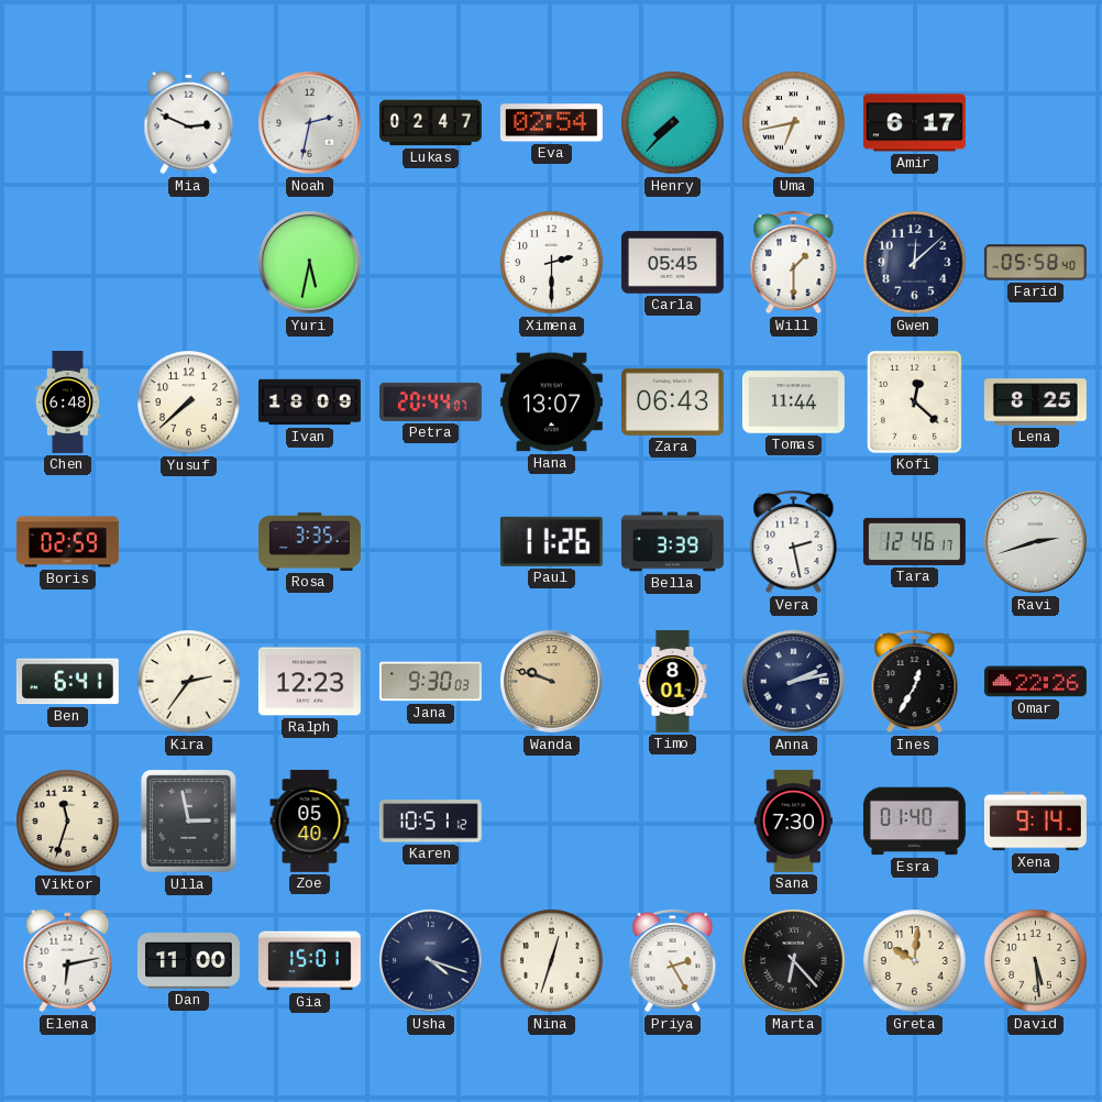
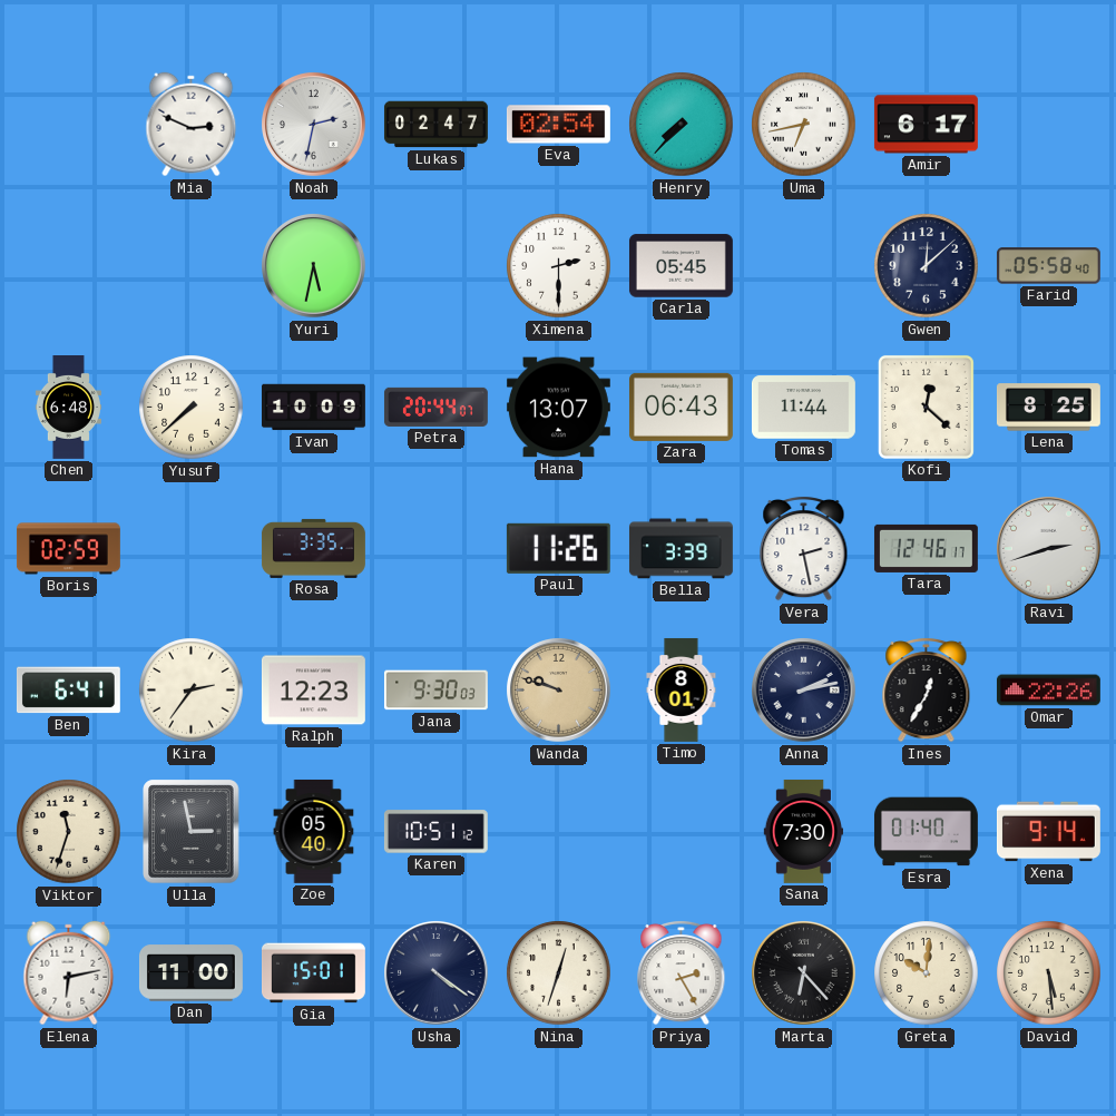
Will: 1:30 -> none
Ivan: 18:09 -> 10:09
Usha: 4:18 -> 4:21
